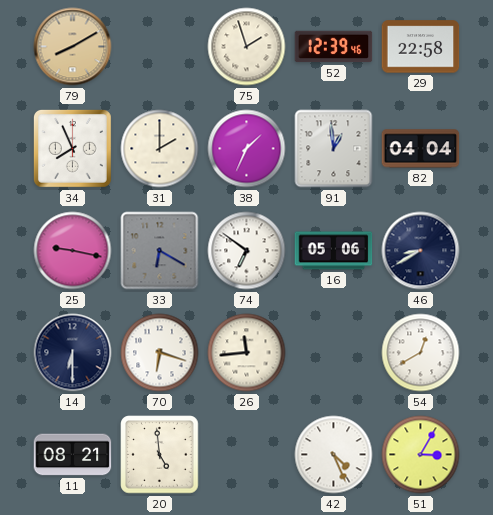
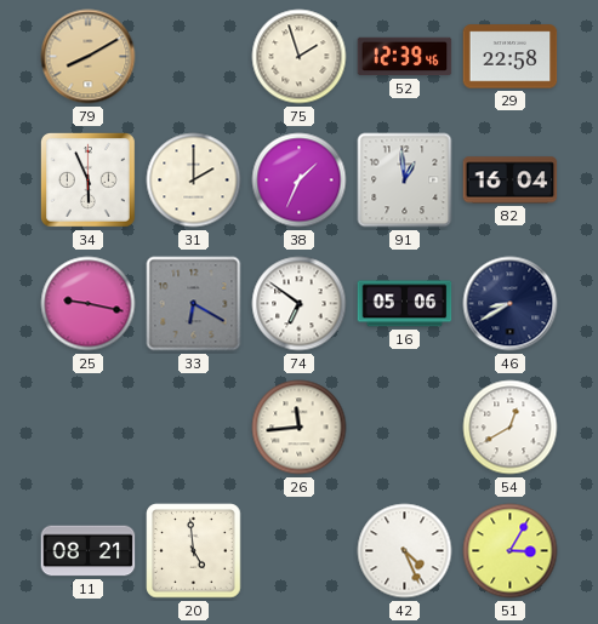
34: 7:56 -> 5:56
82: 04:04 -> 16:04
14: 6:30 -> none
70: 6:18 -> none
